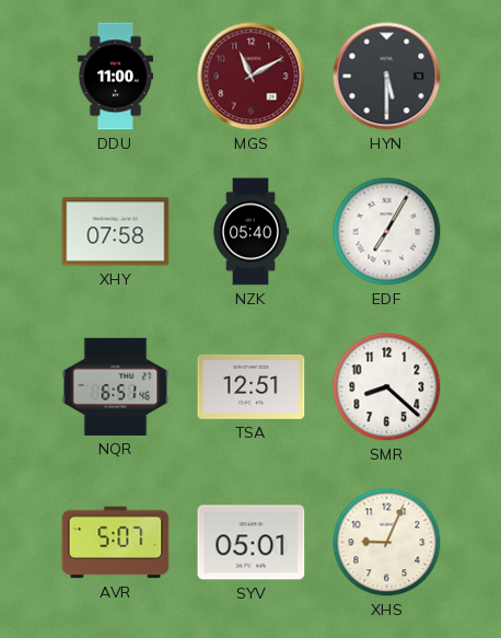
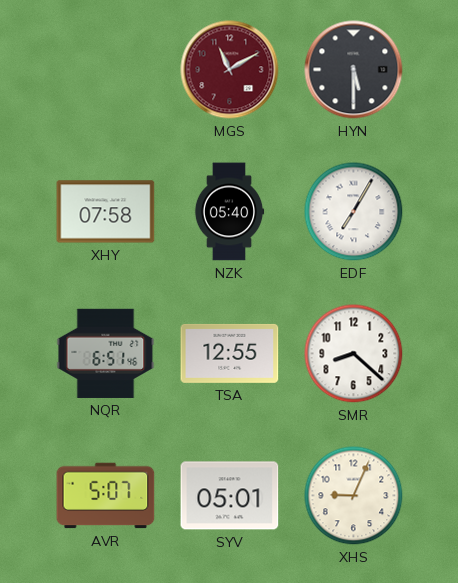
DDU: 11:00 -> none
TSA: 12:51 -> 12:55
